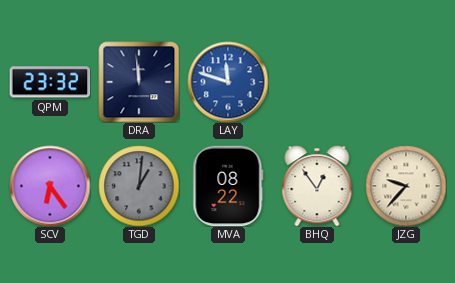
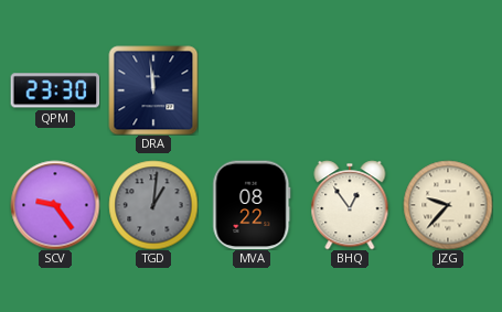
QPM: 23:32 -> 23:30
LAY: 11:48 -> none
SCV: 6:24 -> 9:24
